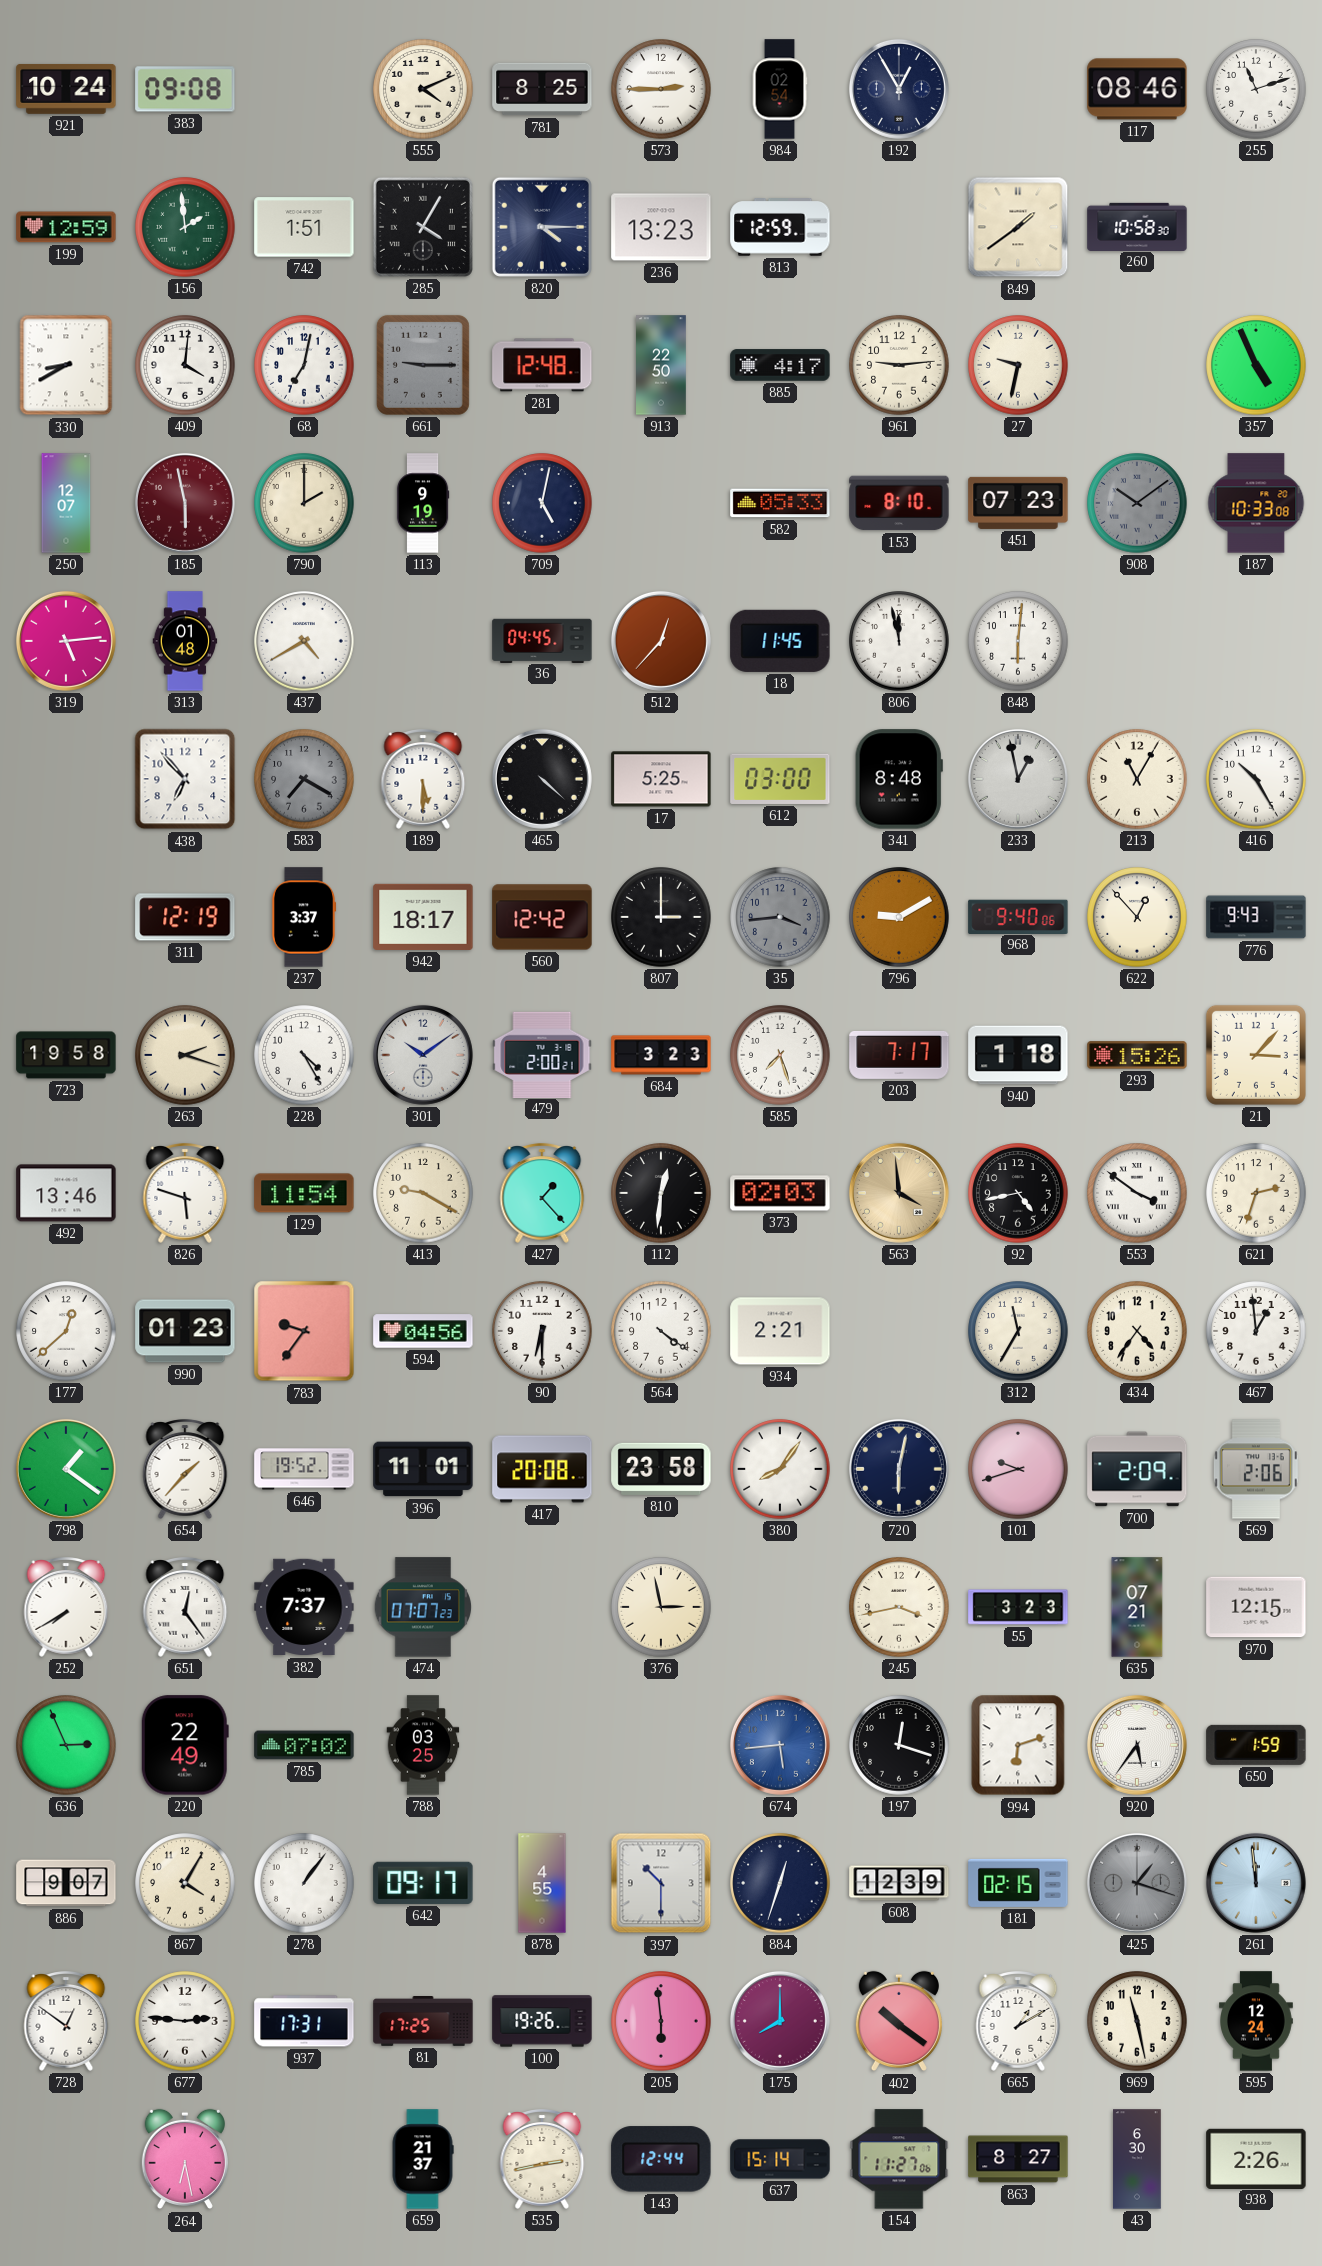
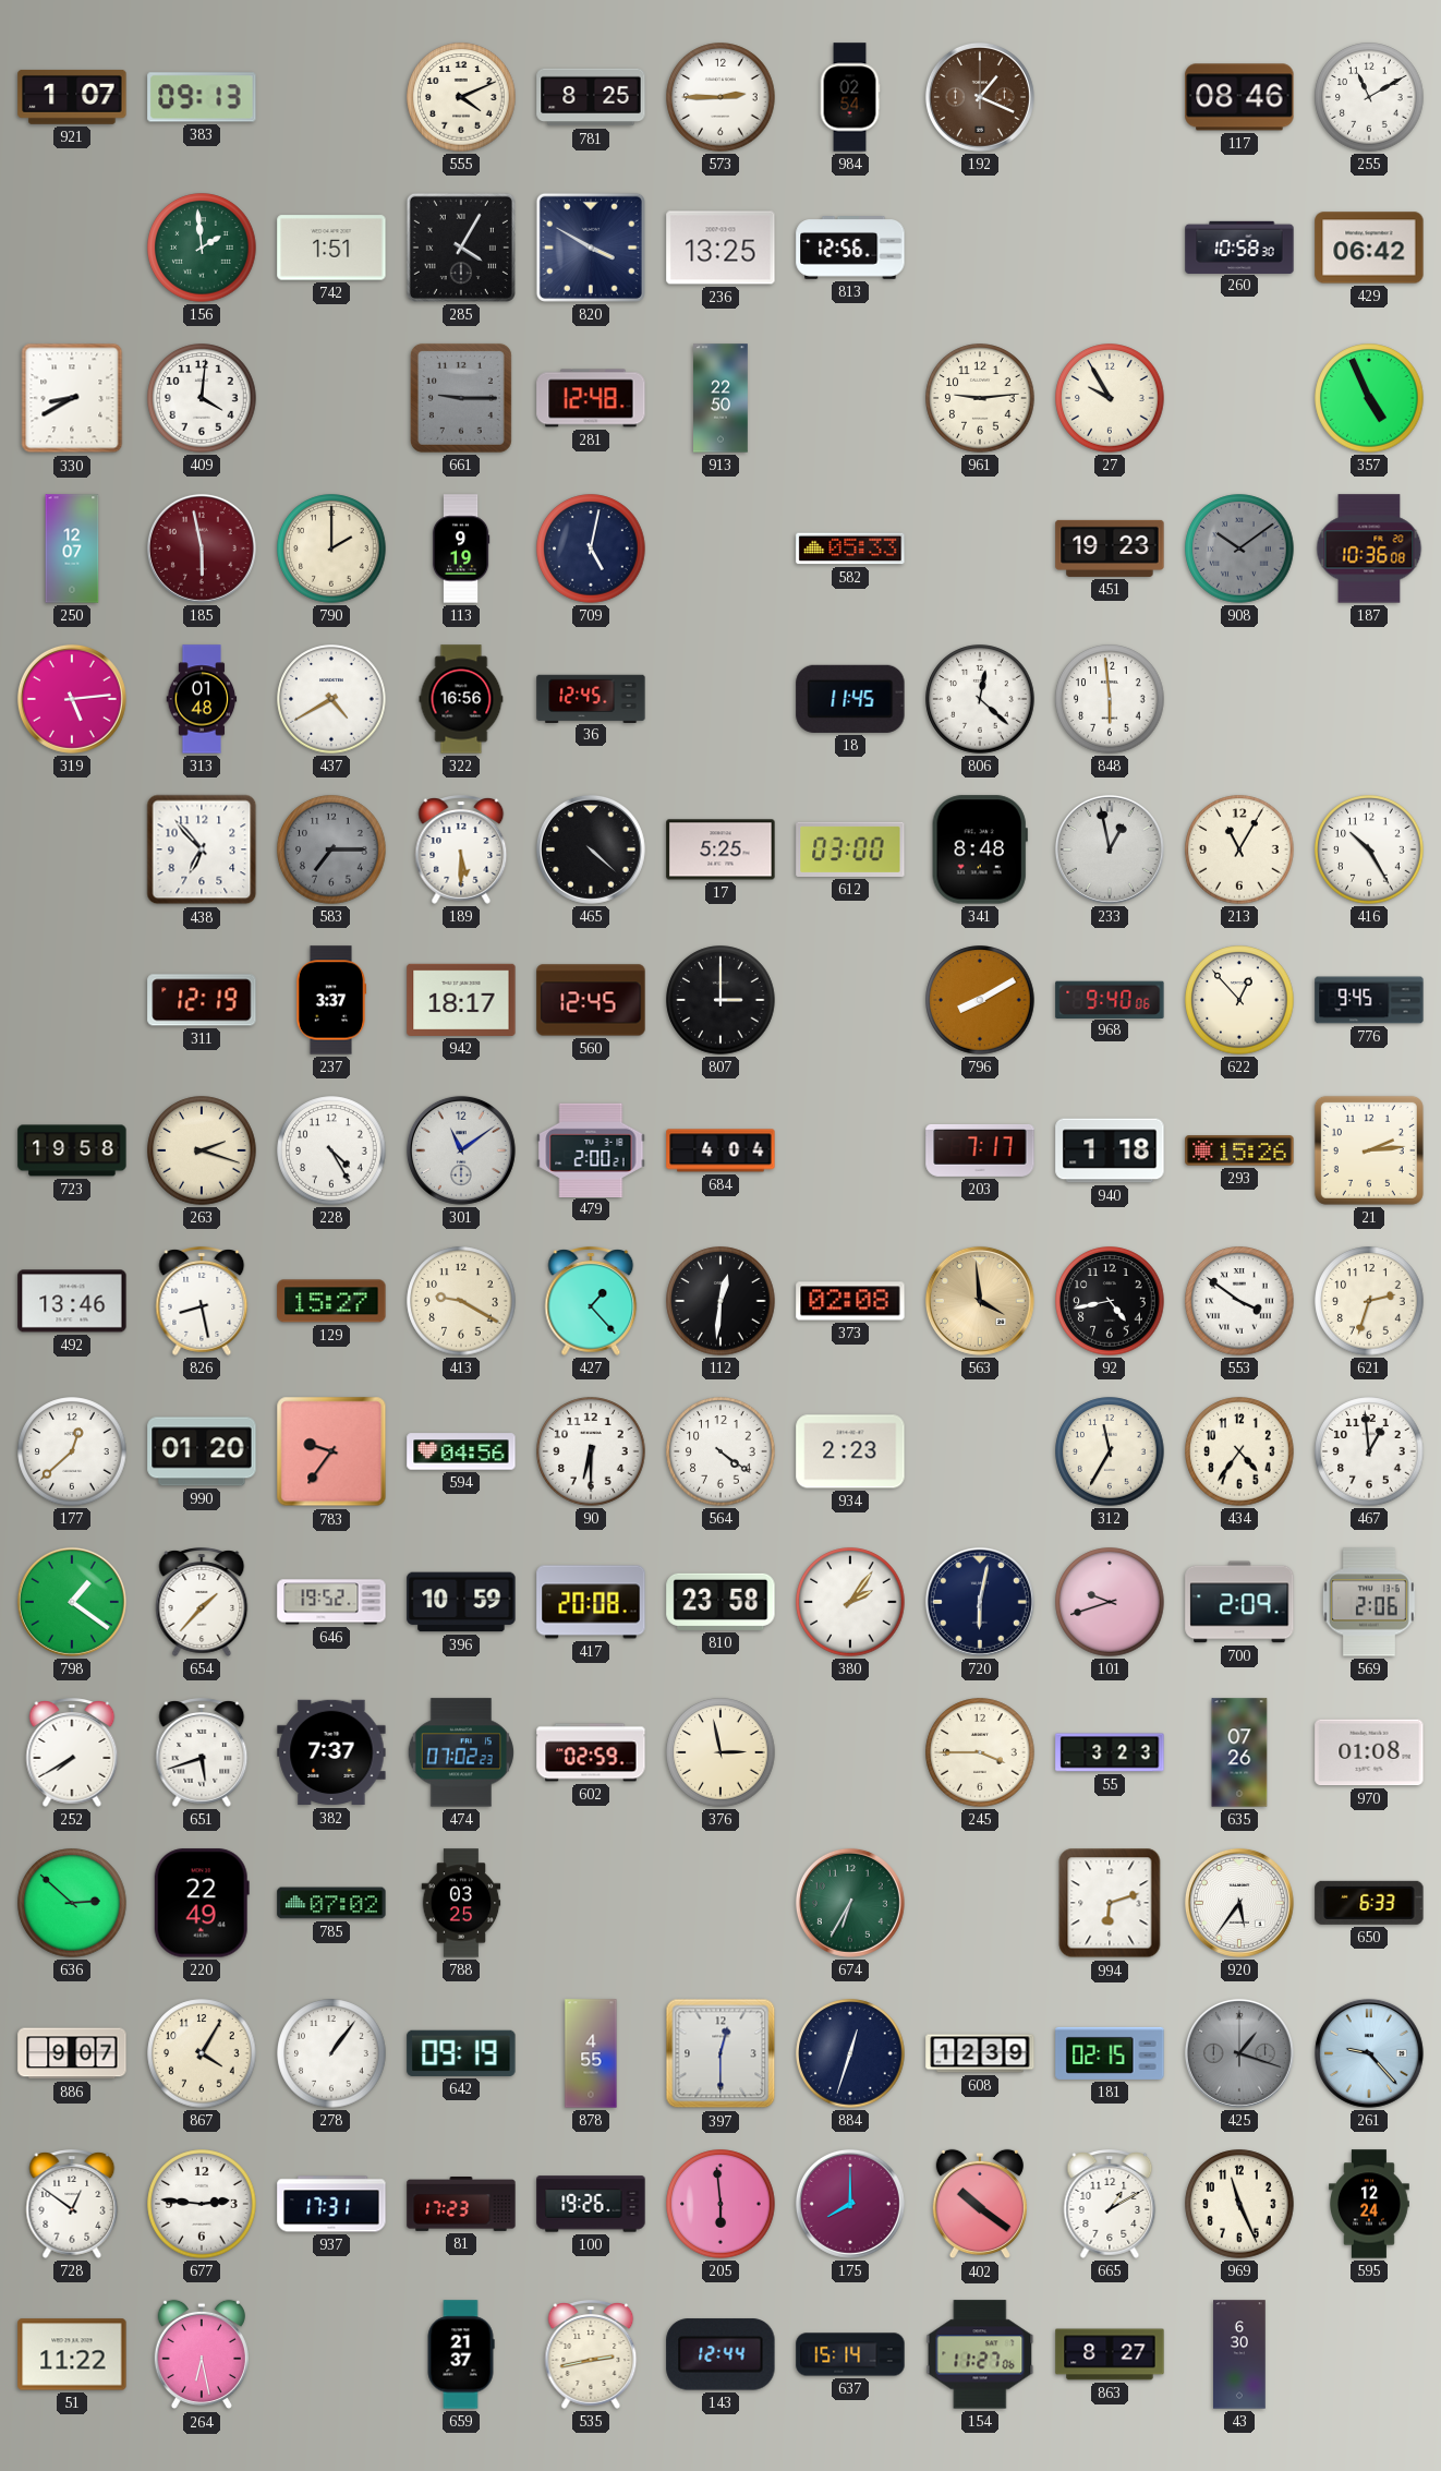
921: 10:24 -> 1:07
383: 09:08 -> 09:13
192: 12:55 -> 1:19
192 dial: navy -> brown
255: 11:12 -> 11:10
199: 12:59 -> none
820: 4:15 -> 3:50
236: 13:23 -> 13:25
813: 12:59 -> 12:56
849: 1:39 -> none
429: none -> 06:42
68: 7:02 -> none
885: 4:17 -> none
27: 9:32 -> 9:55
153: 8:10 -> none
451: 07:23 -> 19:23
187: 10:33 -> 10:36
322: none -> 16:56
36: 04:45 -> 12:45
512: 12:37 -> none
806: 11:58 -> 12:22
848: 6:01 -> 5:59
583: 7:20 -> 7:15
560: 12:42 -> 12:45
35: 3:44 -> none
796: 9:10 -> 8:10
776: 9:43 -> 9:45
301: 10:09 -> 11:09
684: 3:23 -> 4:04
585: 7:27 -> none
21: 3:07 -> 2:14
826: 5:48 -> 8:28
129: 11:54 -> 15:27
373: 02:03 -> 02:08
990: 01:23 -> 01:20
934: 2:21 -> 2:23
396: 11:01 -> 10:59
380: 8:06 -> 2:06
651: 12:24 -> 5:42
474: 07:07 -> 07:02
602: none -> 02:59
245: 3:43 -> 3:45
635: 07:21 -> 07:26
970: 12:15 -> 01:08
636: 2:56 -> 2:52
674: 5:44 -> 6:35
674 dial: blue -> green
197: 12:18 -> none
650: 1:59 -> 6:33
642: 09:17 -> 09:19
397: 10:30 -> 12:30
261: 11:59 -> 9:23
81: 17:25 -> 17:23
969: 11:28 -> 11:26
51: none -> 11:22
938: 2:26 -> none
